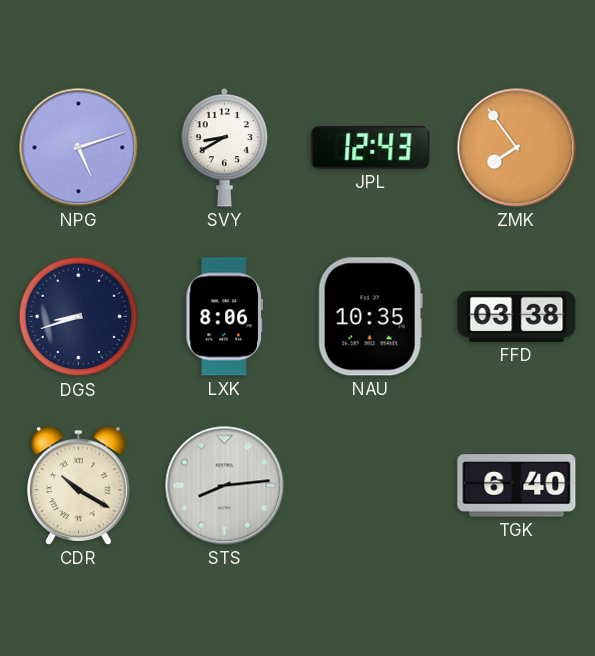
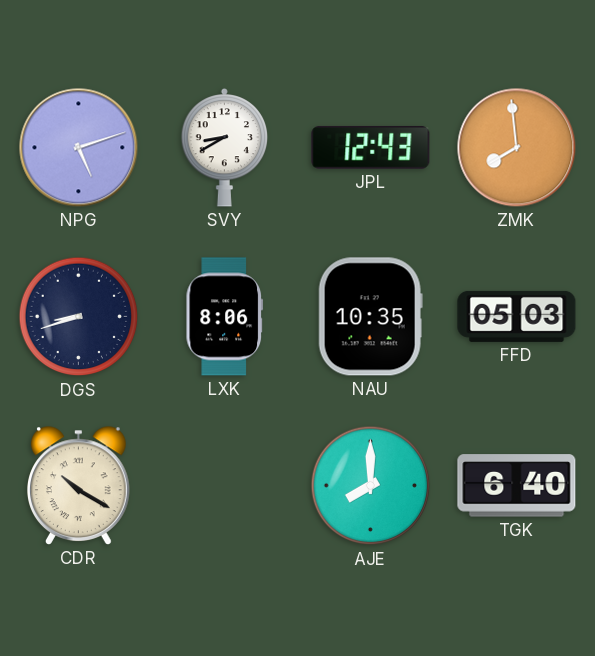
ZMK: 7:54 -> 7:59
FFD: 03:38 -> 05:03
STS: 8:14 -> none
AJE: none -> 8:00
